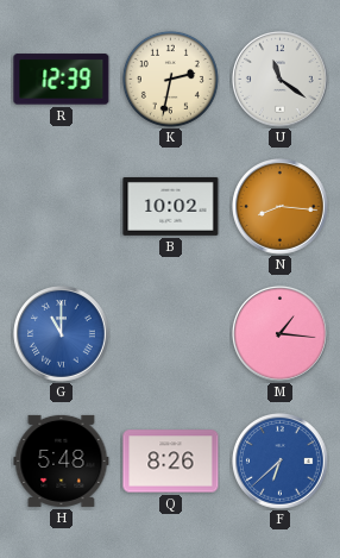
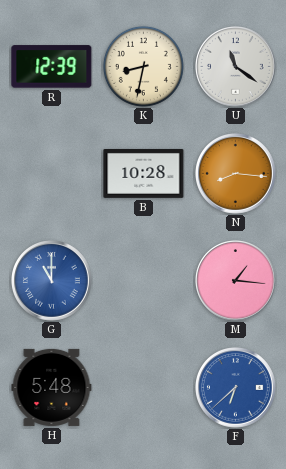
K: 2:32 -> 8:32
B: 10:02 -> 10:28
Q: 8:26 -> none
